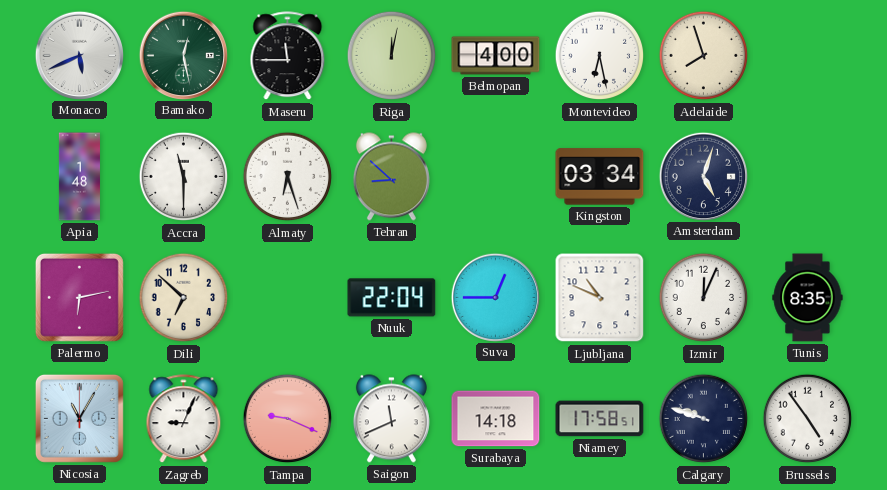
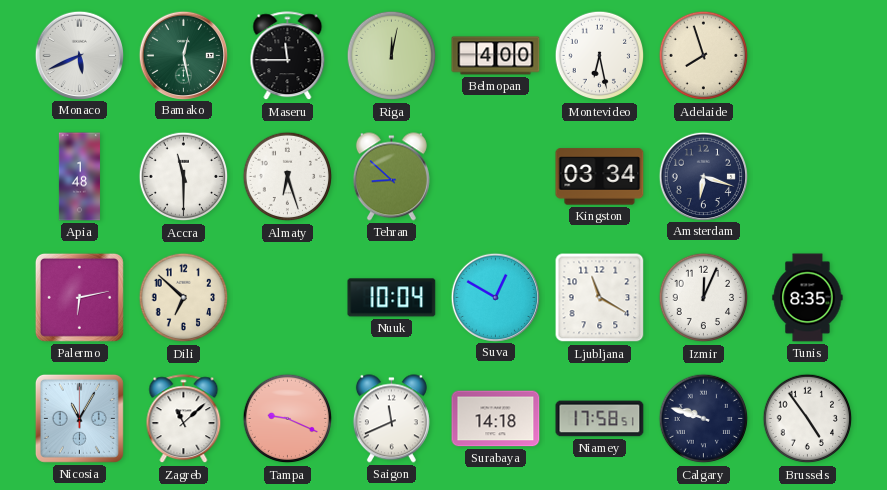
Amsterdam: 5:03 -> 6:18
Nuuk: 22:04 -> 10:04
Suva: 12:45 -> 12:50
Ljubljana: 10:49 -> 11:20
Zagreb: 9:04 -> 11:08
